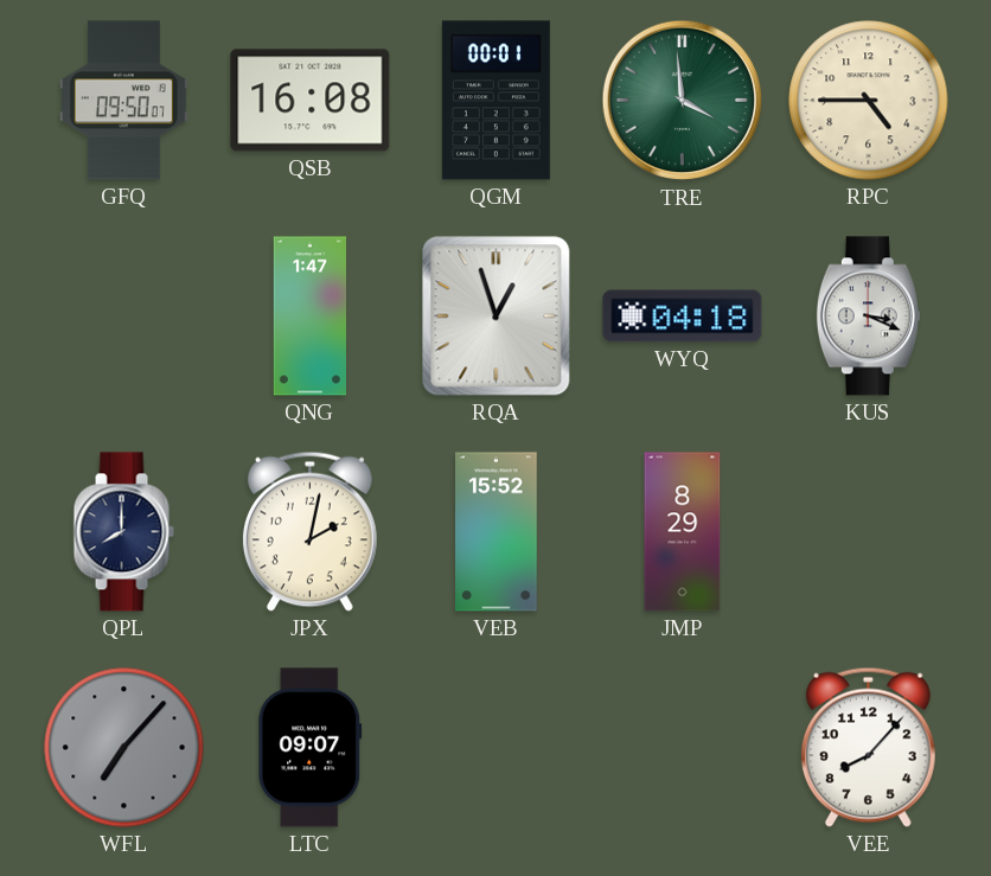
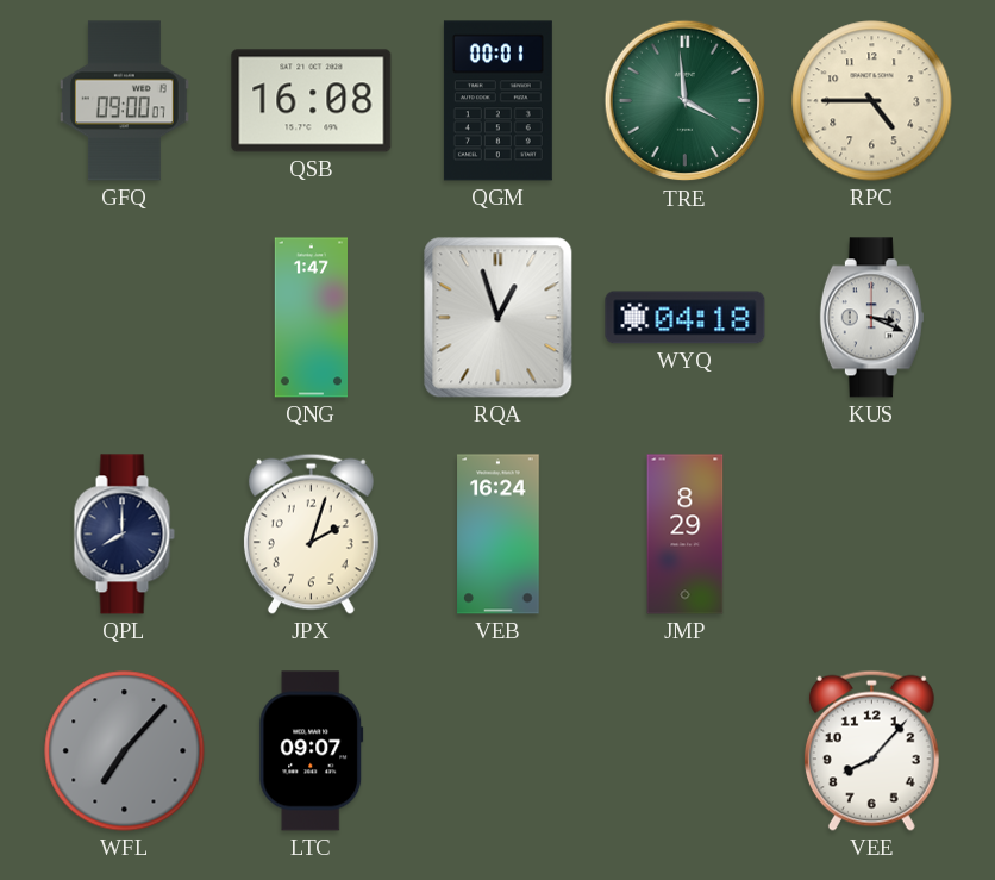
GFQ: 09:50 -> 09:00
JPX: 2:02 -> 2:03
VEB: 15:52 -> 16:24
